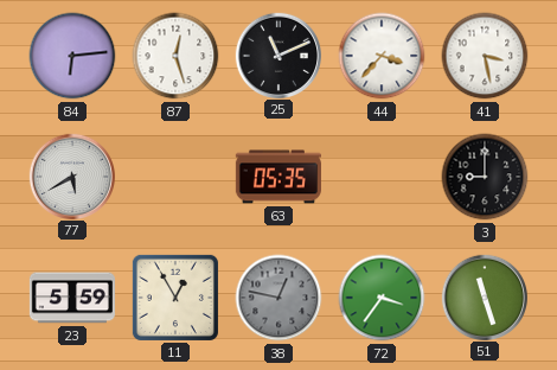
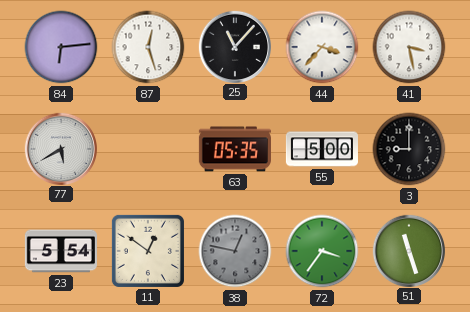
25: 11:11 -> 11:07
55: none -> 5:00
23: 5:59 -> 5:54
11: 12:55 -> 12:51
